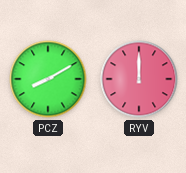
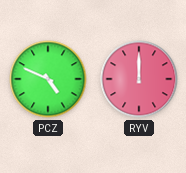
PCZ: 8:10 -> 4:49
